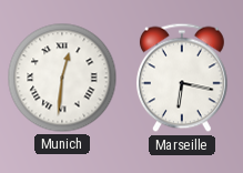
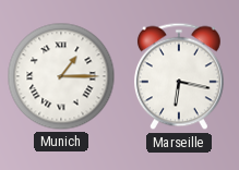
Munich: 12:31 -> 1:15
